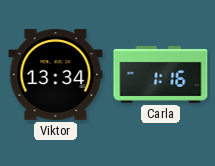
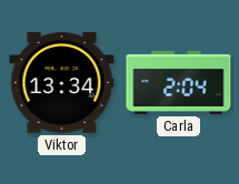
Carla: 1:16 -> 2:04
